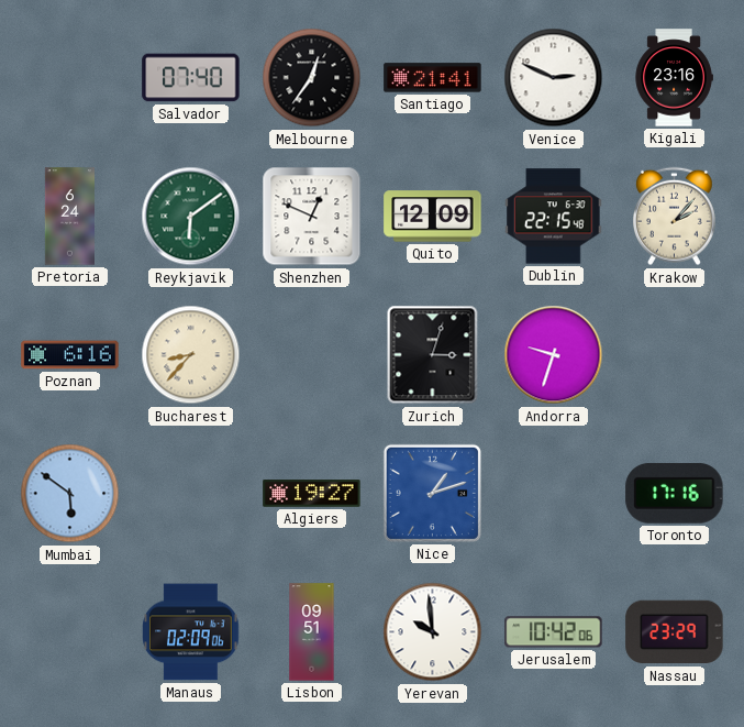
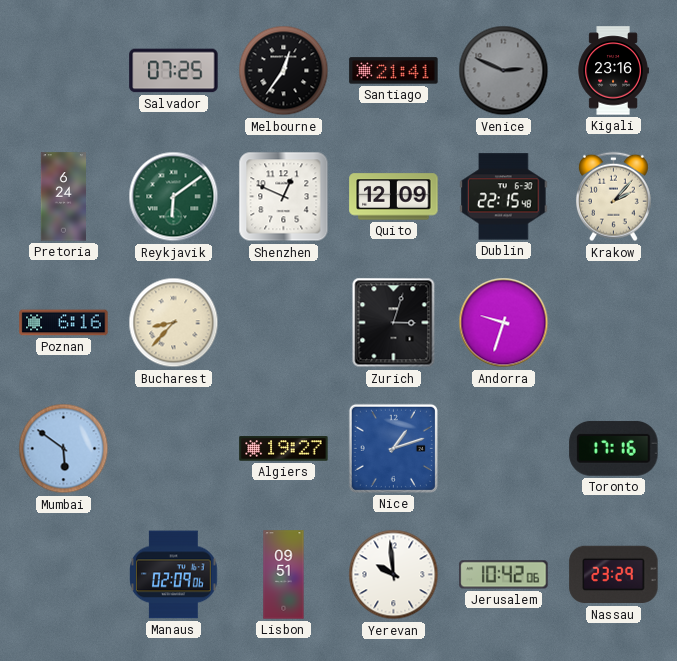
Salvador: 07:40 -> 07:25
Venice dial: white -> grey
